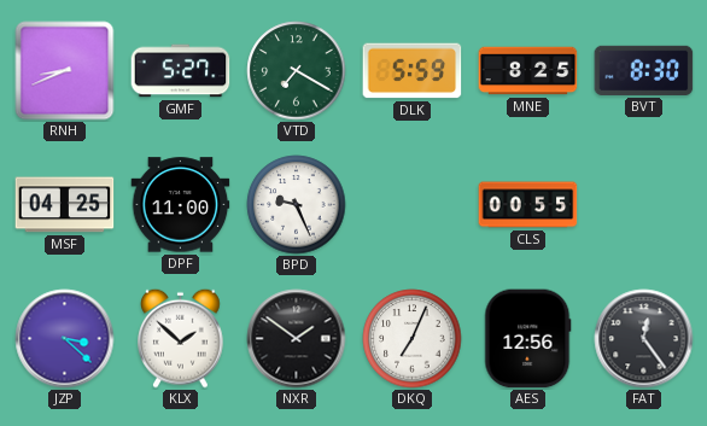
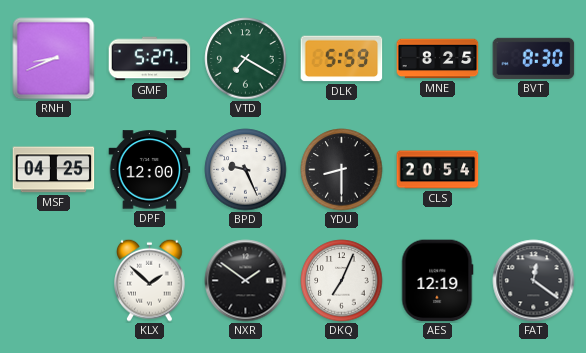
DPF: 11:00 -> 12:00
YDU: none -> 8:30
CLS: 00:55 -> 20:54
JZP: 3:22 -> none
AES: 12:56 -> 12:19
FAT: 12:24 -> 12:21
